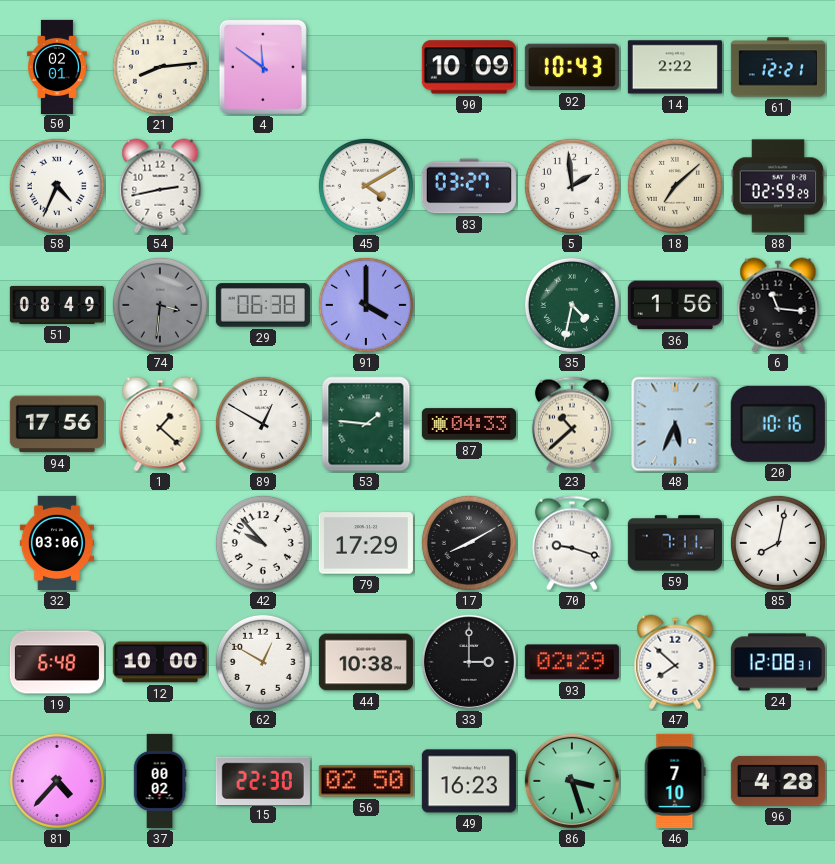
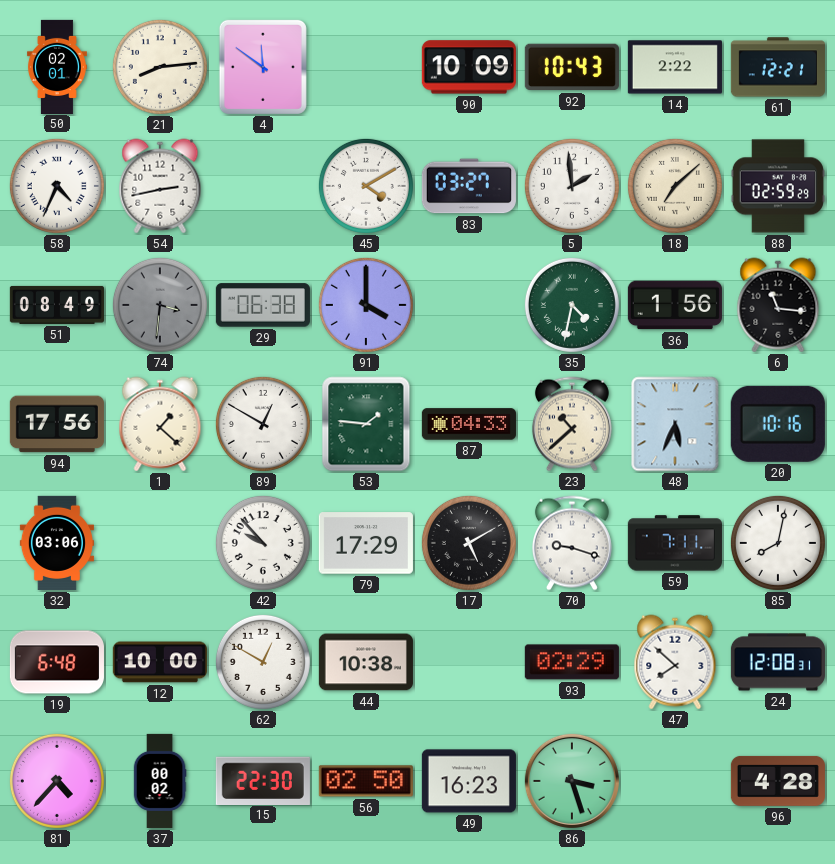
17: 8:10 -> 5:10
33: 3:00 -> none
46: 7:10 -> none
